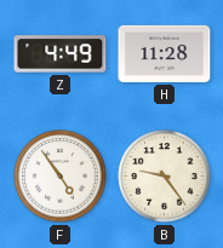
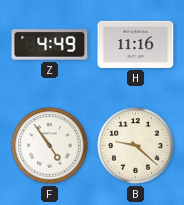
H: 11:28 -> 11:16
B: 9:24 -> 9:22
